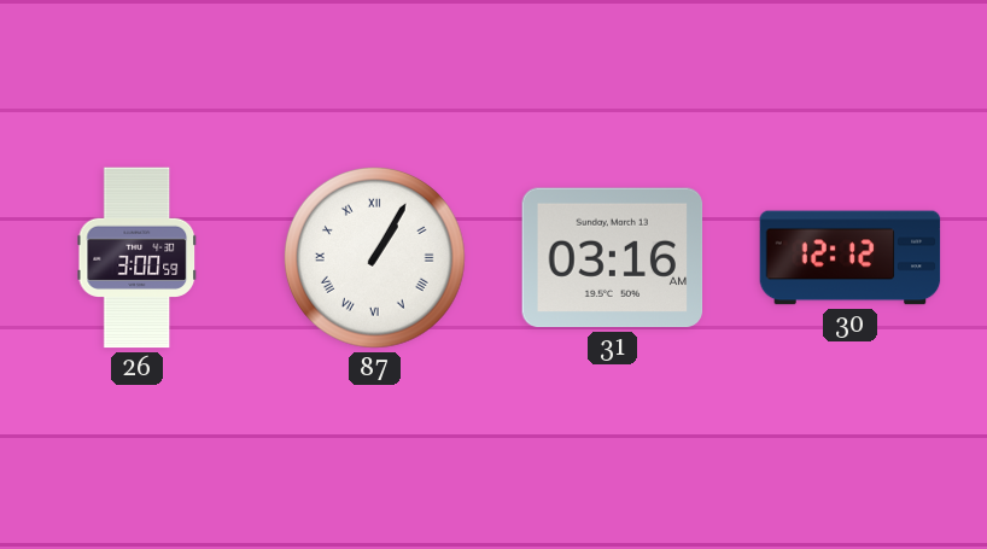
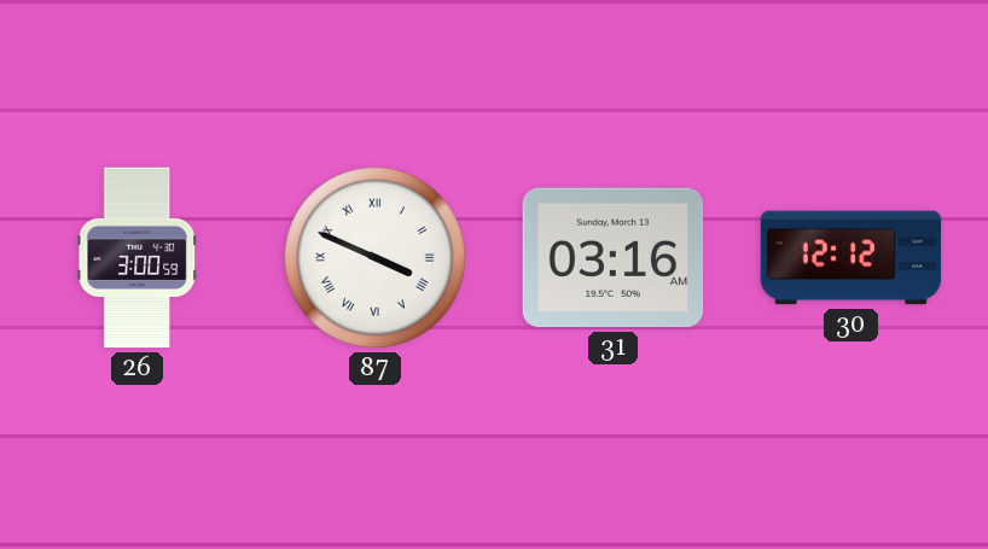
87: 1:05 -> 3:49
